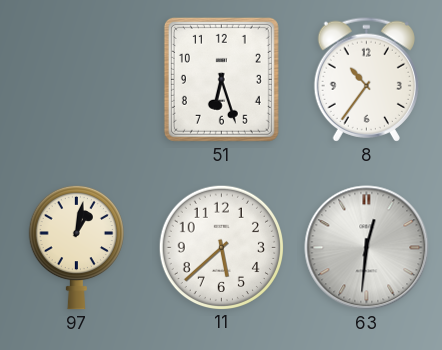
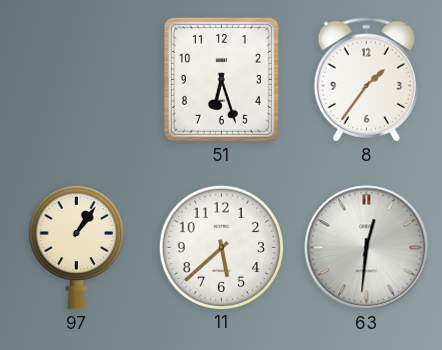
8: 10:36 -> 1:36
97: 1:02 -> 1:06
